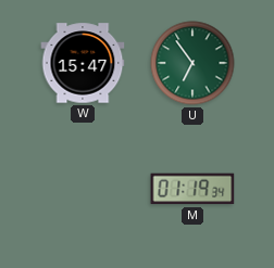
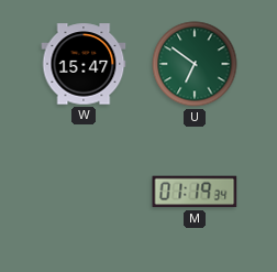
U: 6:54 -> 6:51
